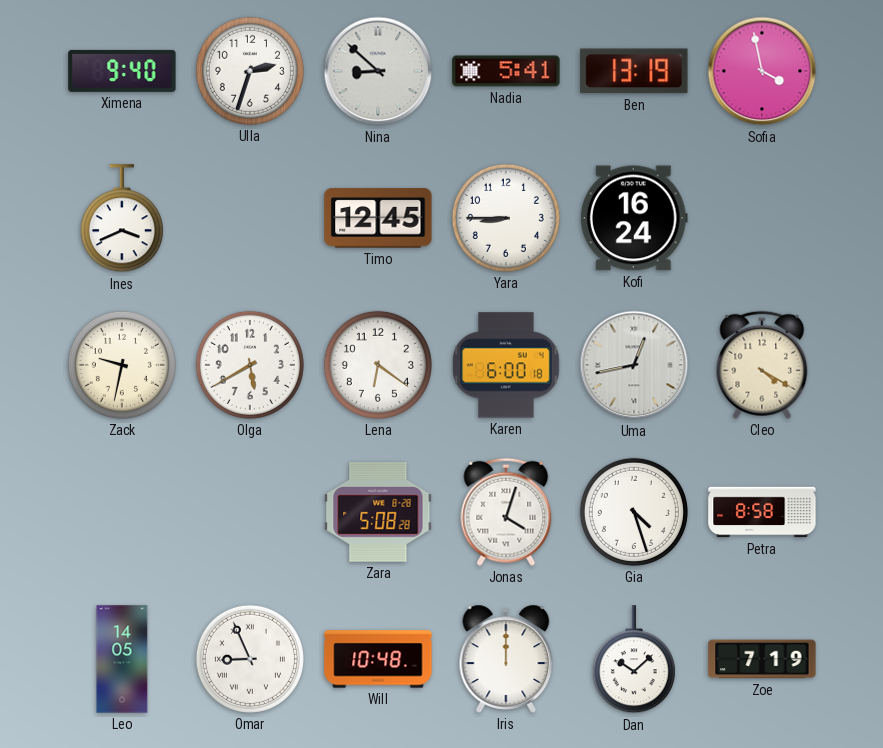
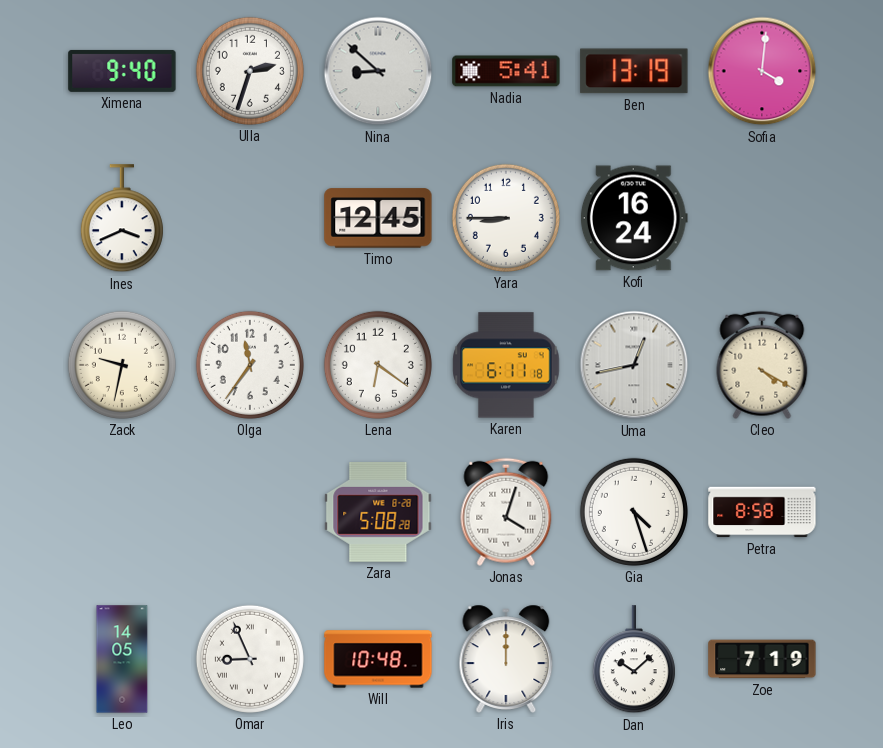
Sofia: 3:58 -> 4:01
Olga: 5:40 -> 11:36
Karen: 6:00 -> 6:11
